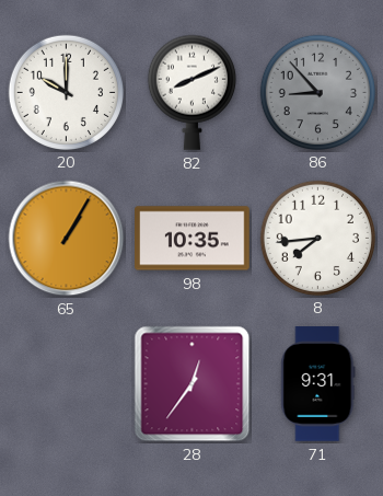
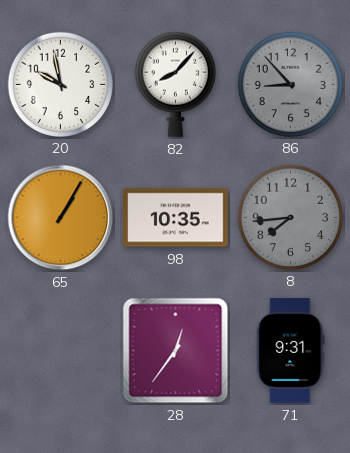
20: 10:00 -> 9:58
82: 8:11 -> 8:07
8 dial: white -> grey
